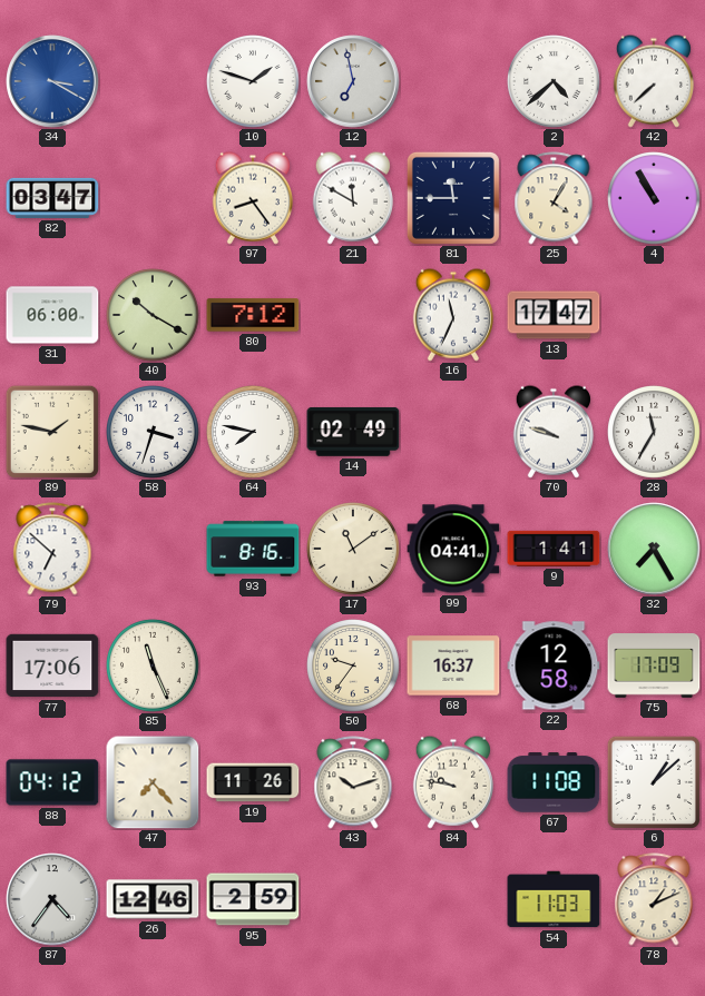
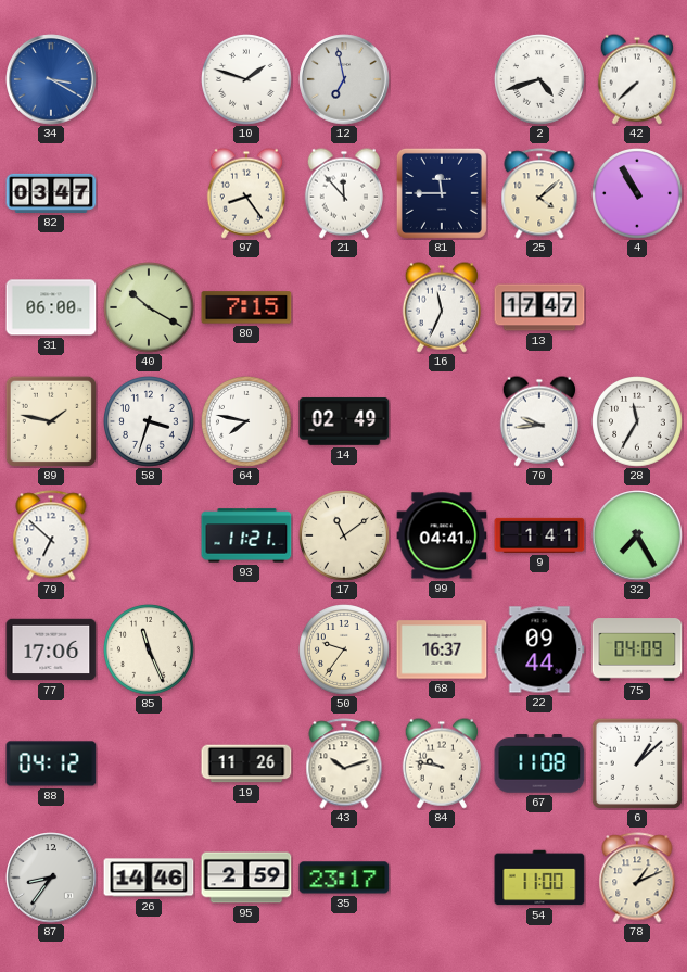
2: 4:38 -> 4:42
21: 11:50 -> 11:53
25: 4:05 -> 4:08
80: 7:12 -> 7:15
70: 9:48 -> 9:44
93: 8:16 -> 11:21
22: 12:58 -> 09:44
75: 17:09 -> 04:09
47: 7:23 -> none
87: 4:36 -> 8:36
26: 12:46 -> 14:46
35: none -> 23:17
54: 11:03 -> 11:00
